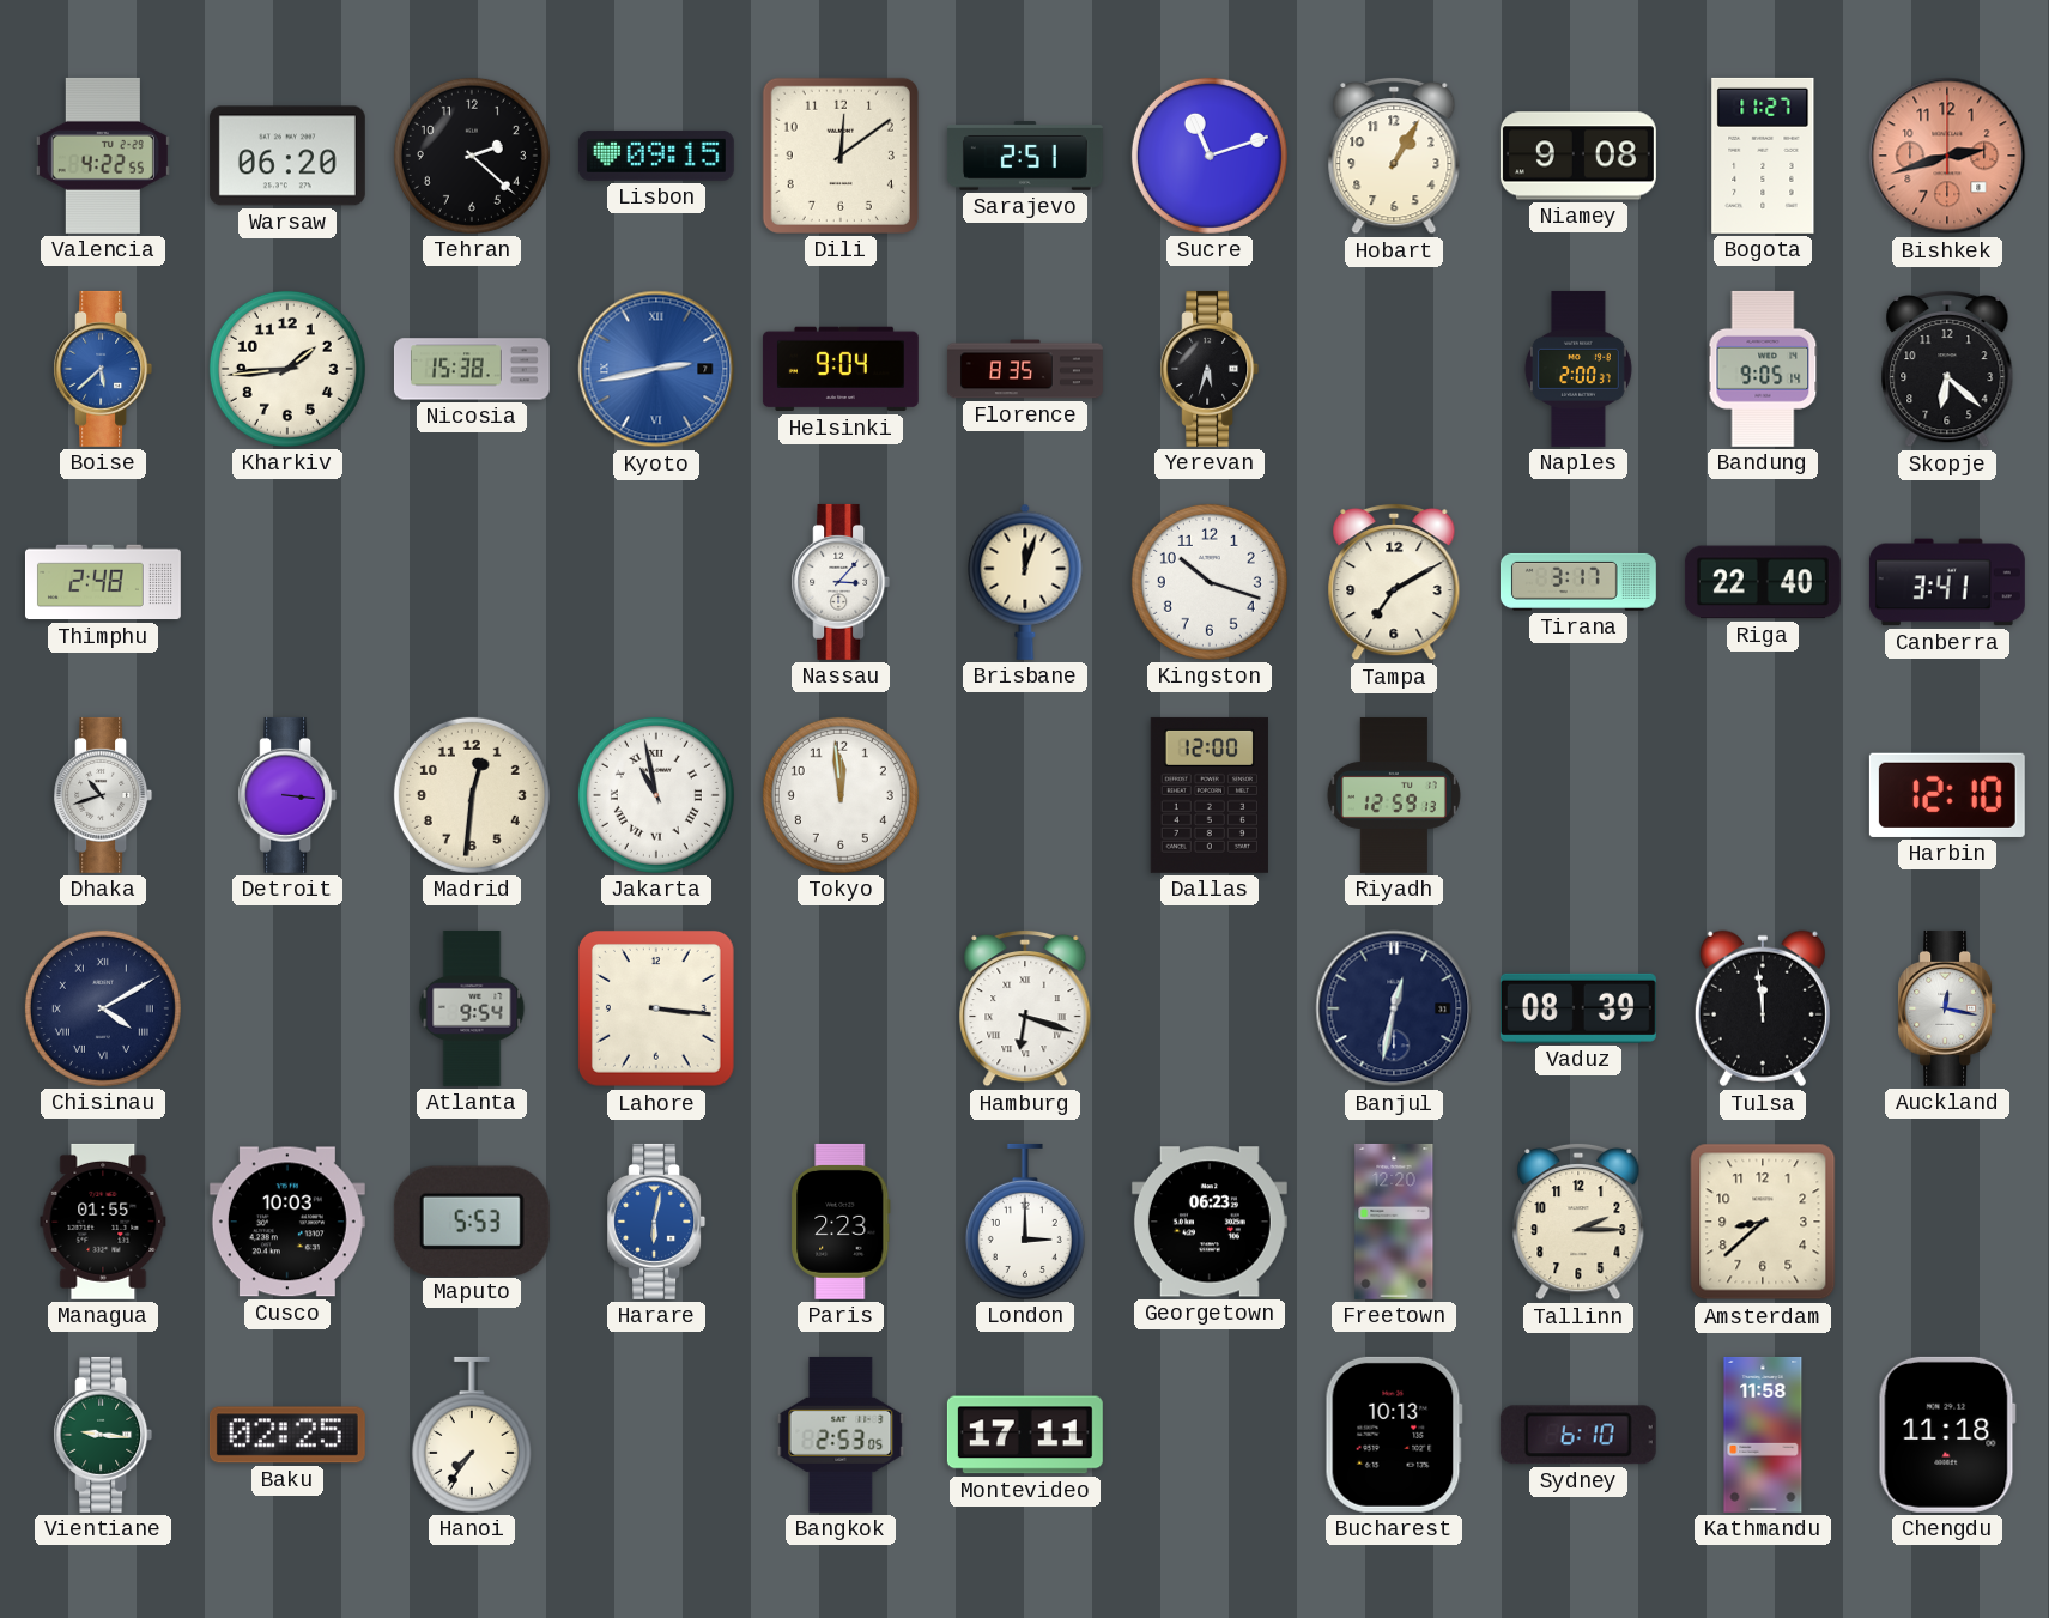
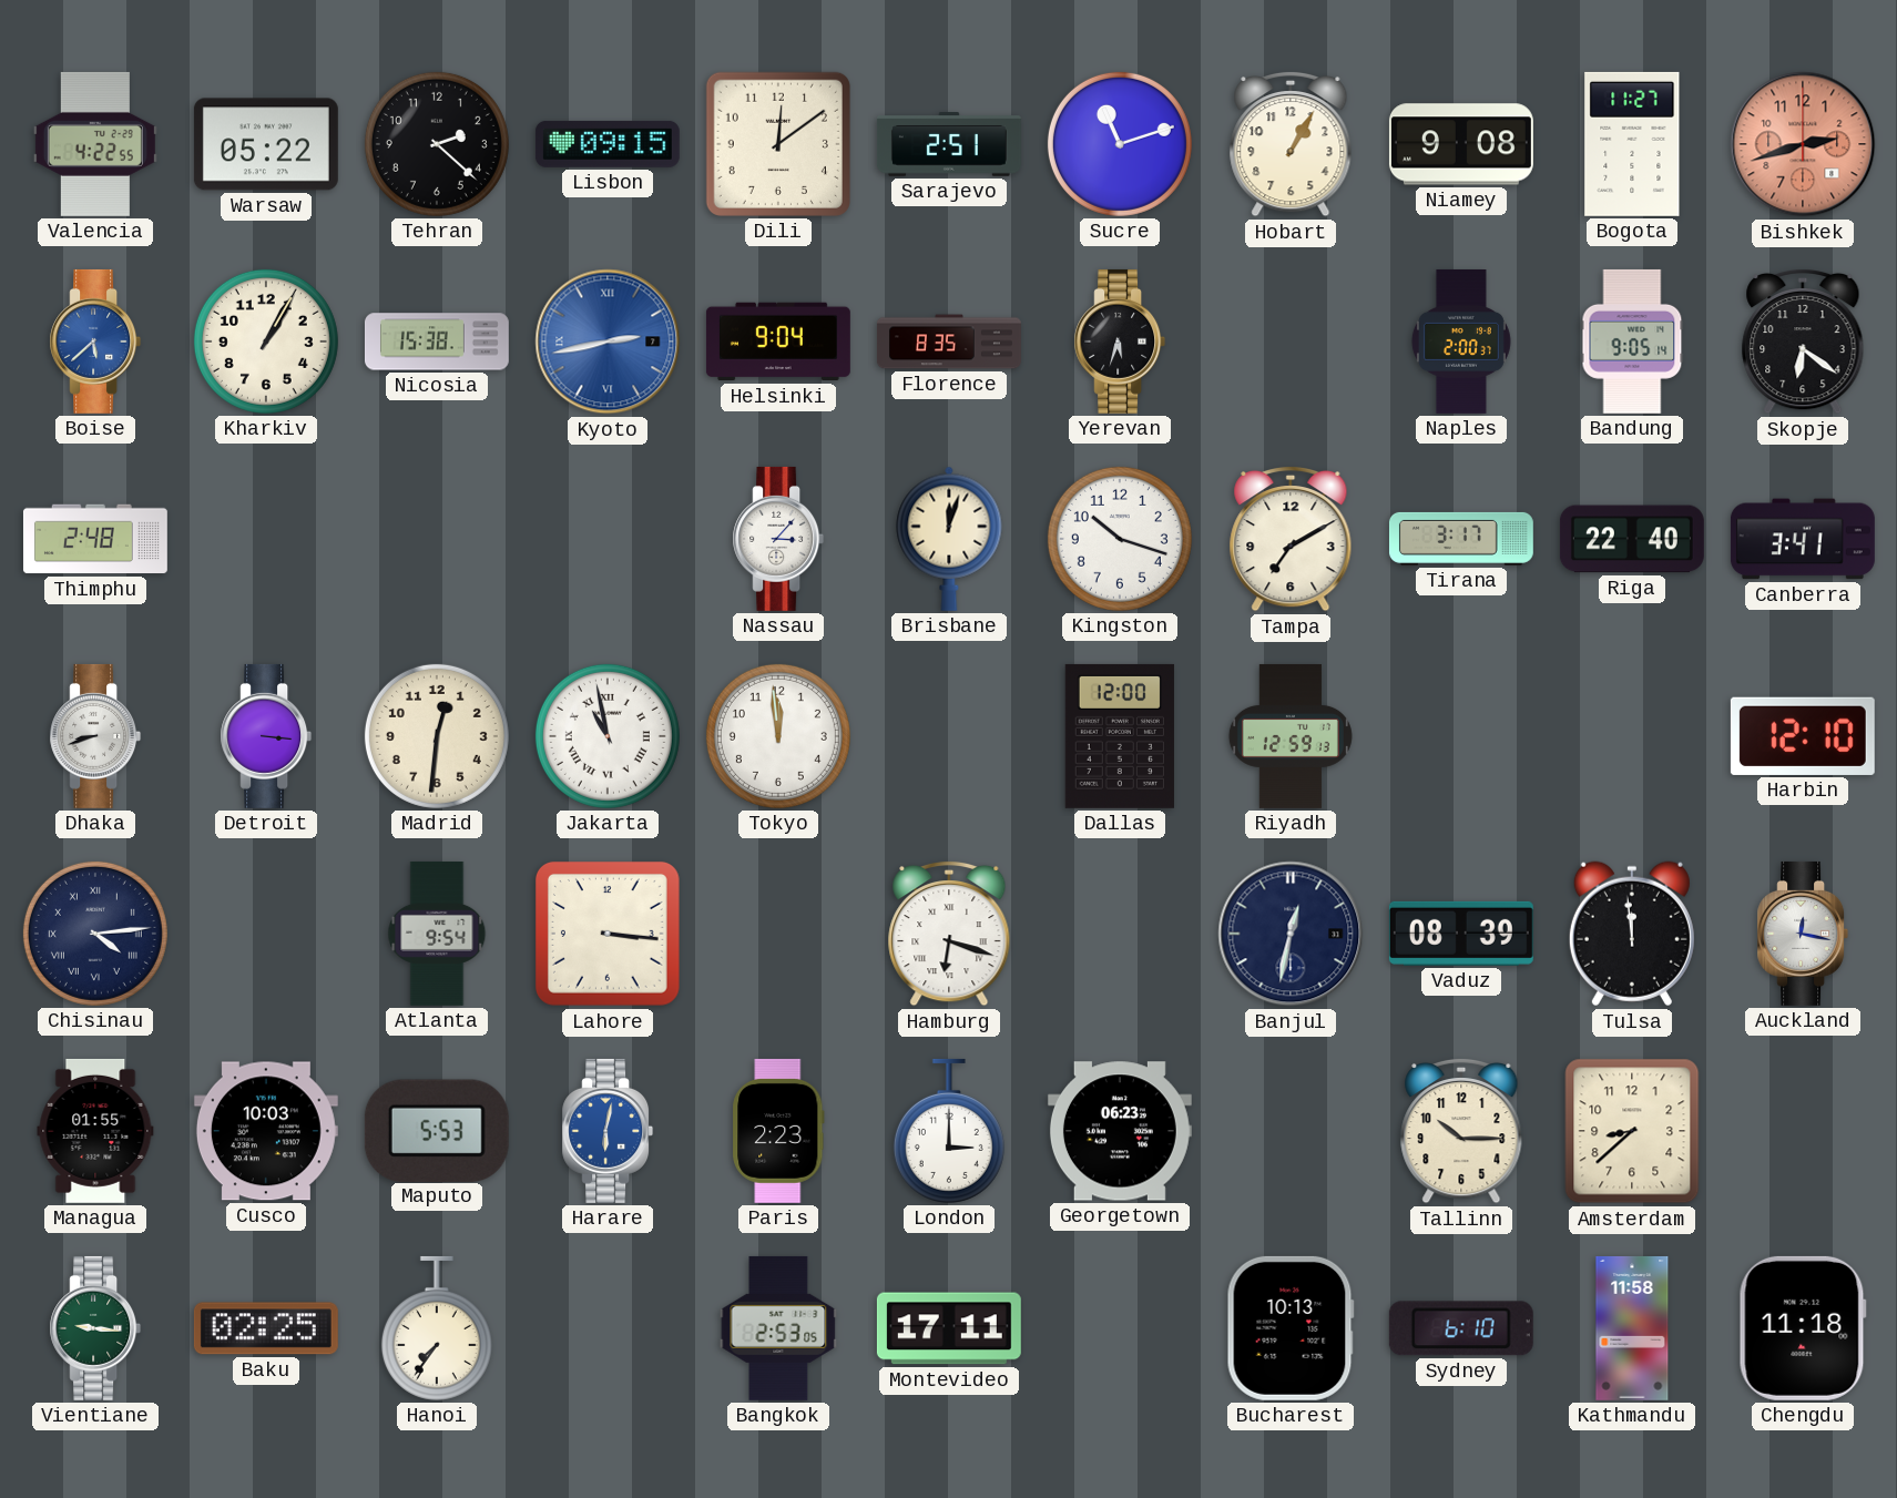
Warsaw: 06:20 -> 05:22
Kharkiv: 1:44 -> 1:05
Skopje: 6:22 -> 6:21
Dhaka: 10:42 -> 8:42
Chisinau: 4:10 -> 4:14
Freetown: 12:20 -> none
Tallinn: 2:15 -> 10:15
